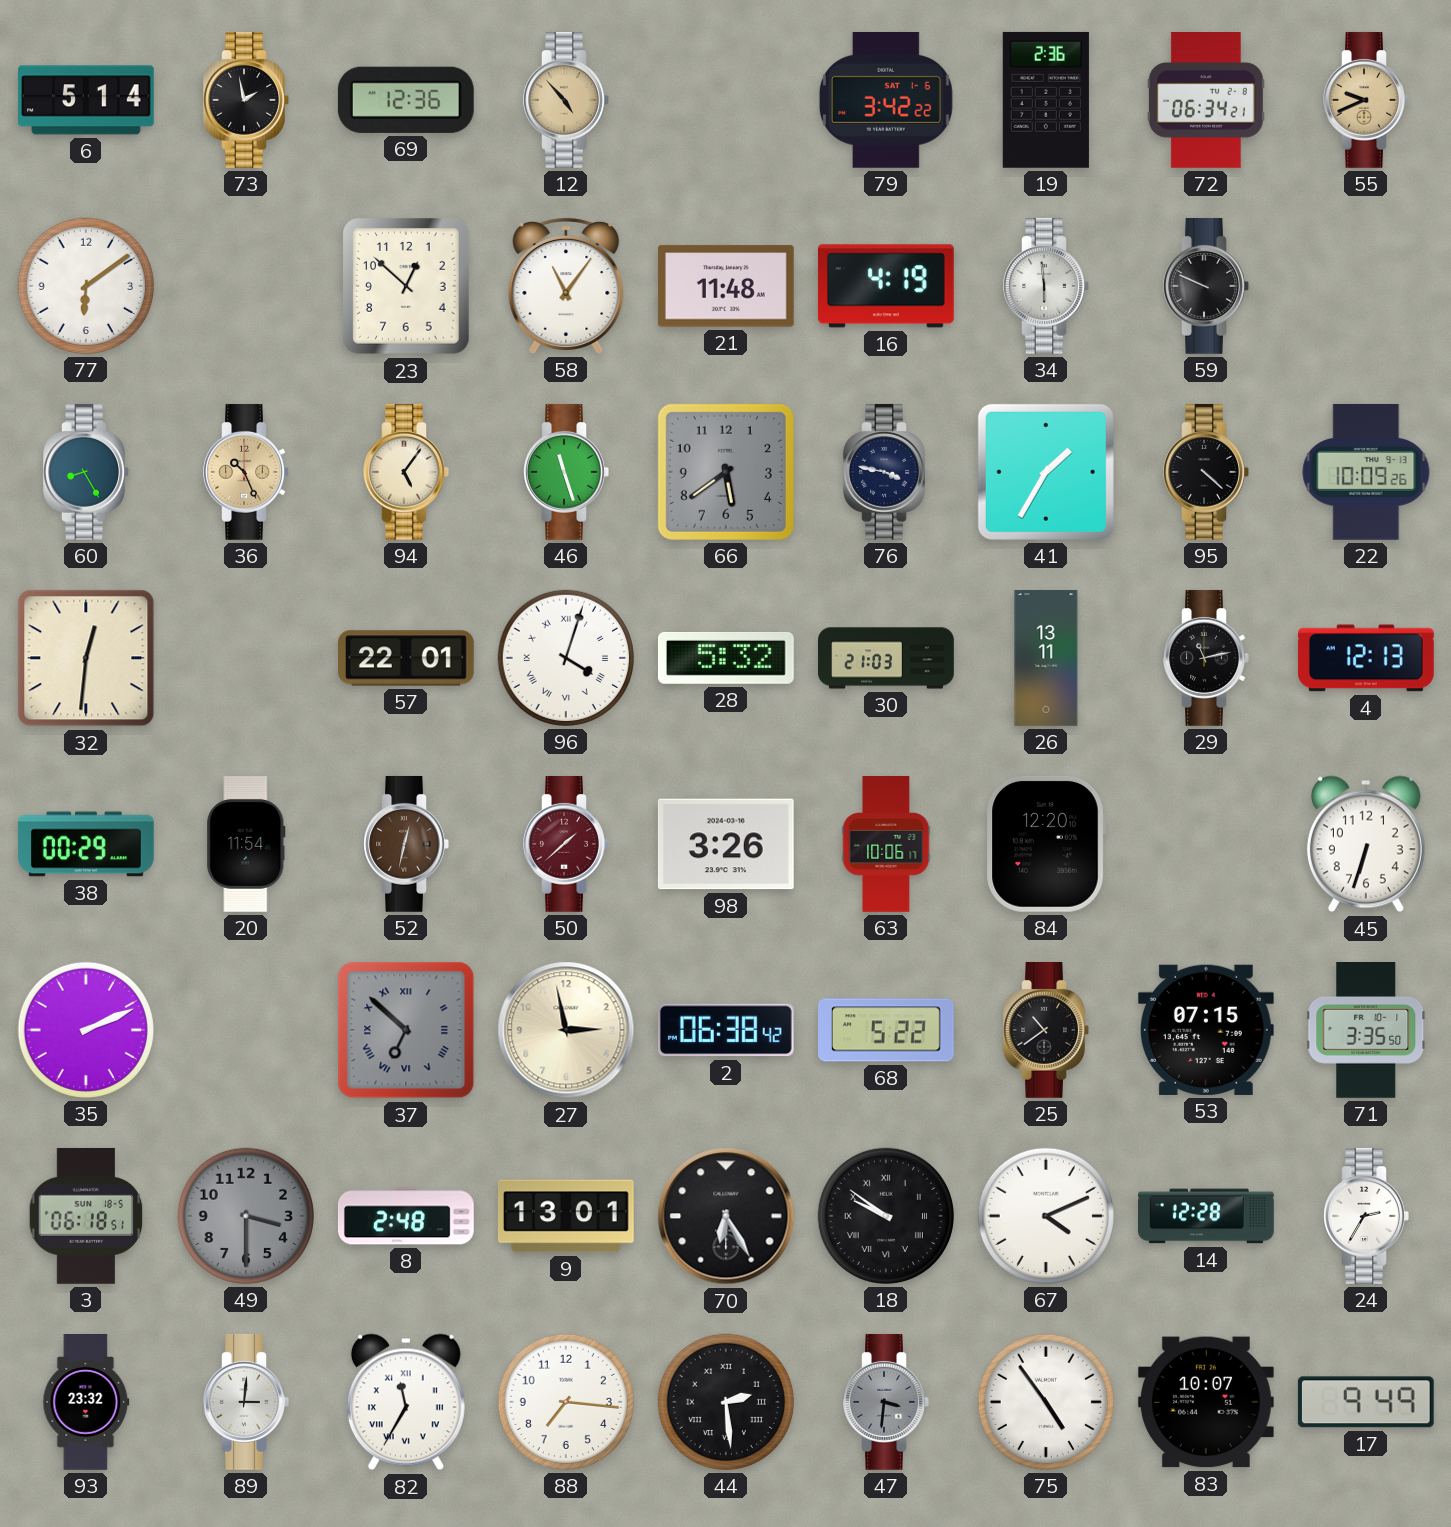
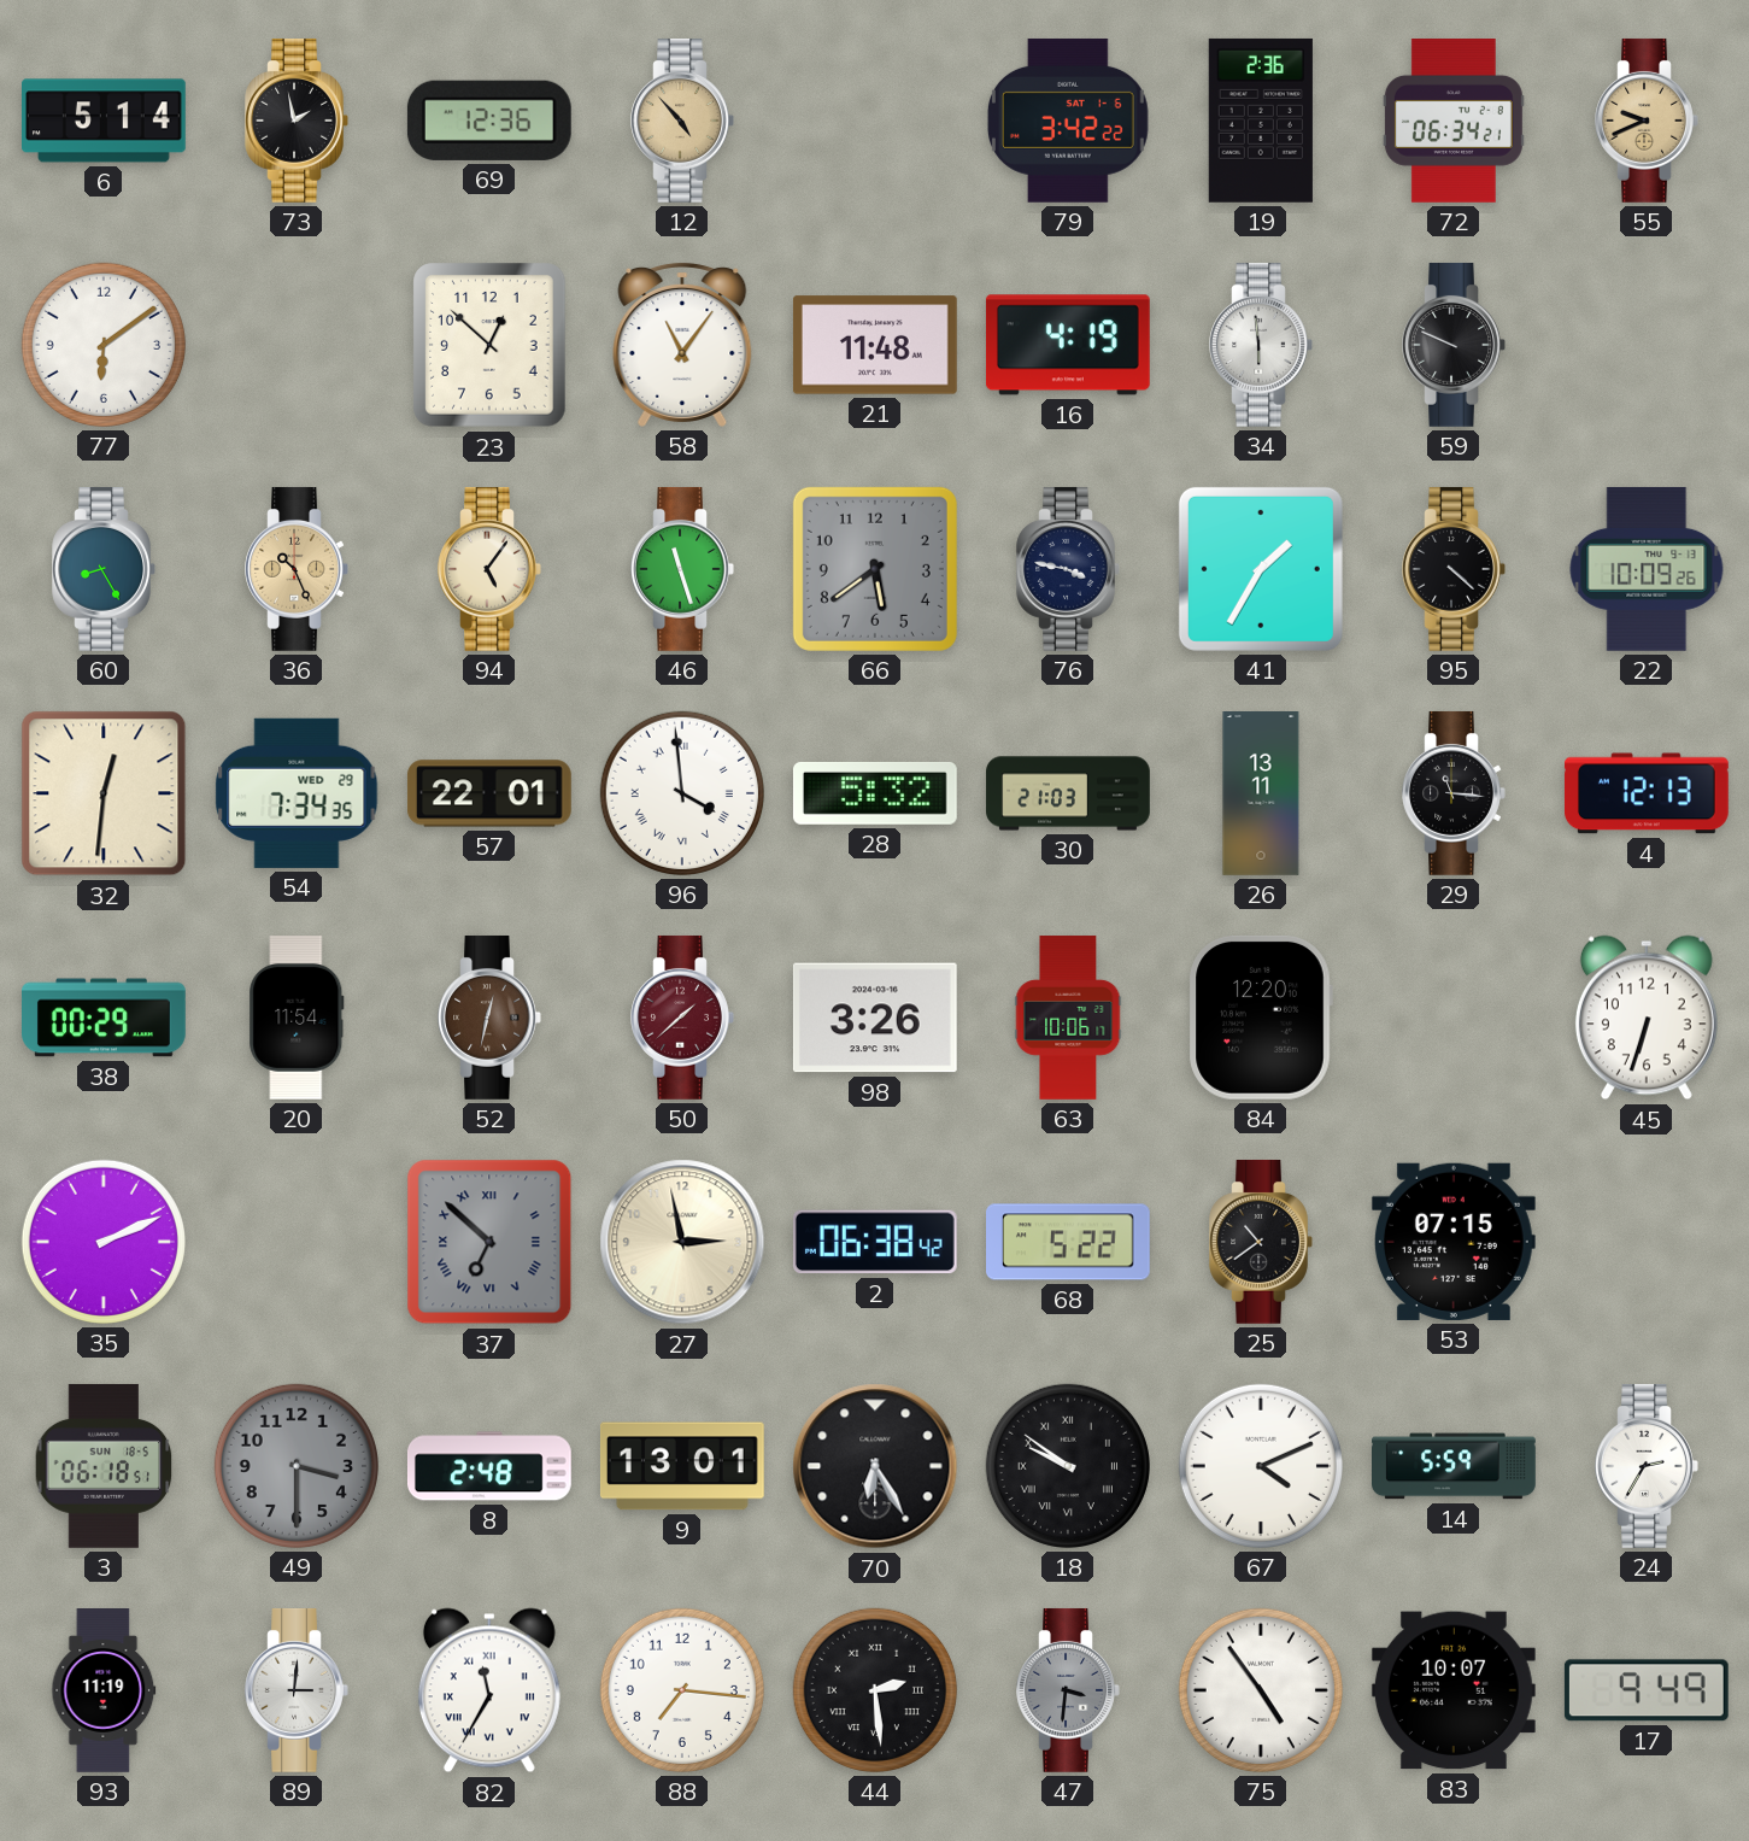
54: none -> 7:34
96: 4:03 -> 3:59
29: 11:13 -> 11:16
71: 3:35 -> none
14: 12:28 -> 5:59
93: 23:32 -> 11:19
